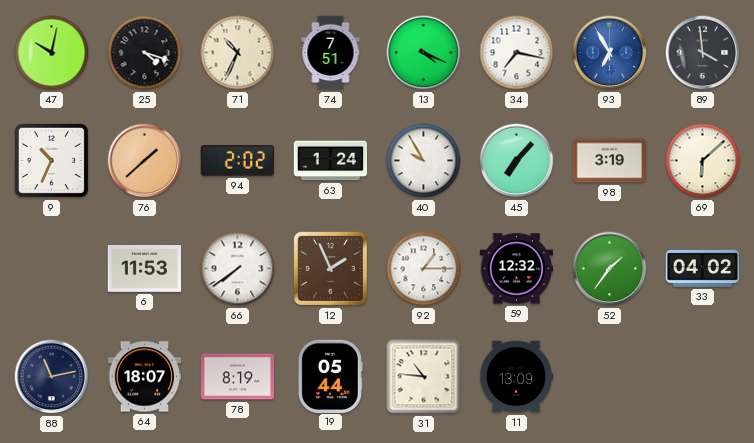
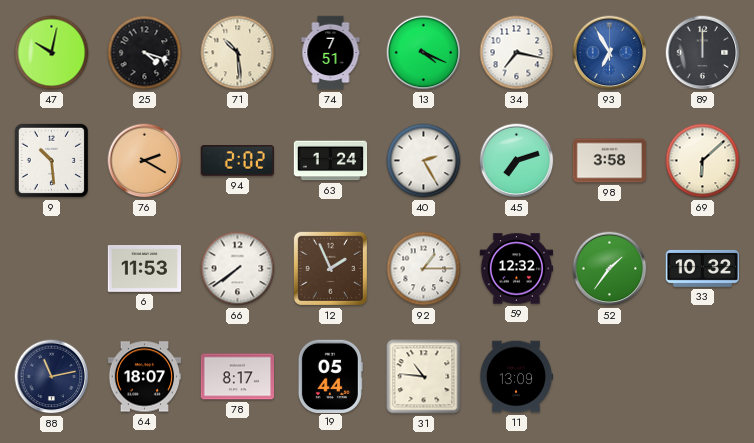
71: 10:34 -> 10:29
89: 3:59 -> 12:00
9: 10:34 -> 10:29
76: 1:38 -> 2:20
40: 9:55 -> 2:25
45: 7:07 -> 7:12
98: 3:19 -> 3:58
33: 04:02 -> 10:32
78: 8:19 -> 8:17
